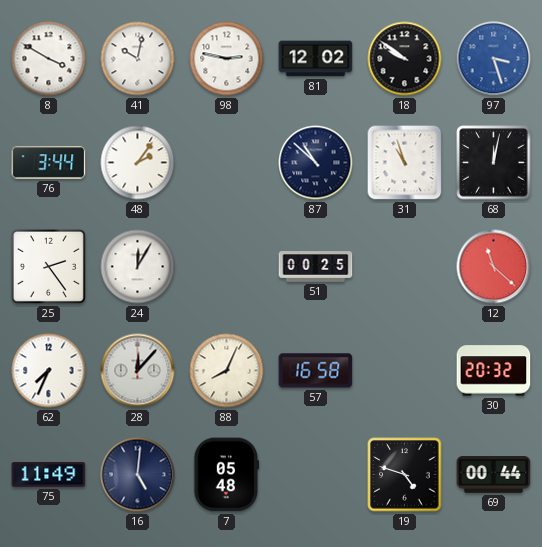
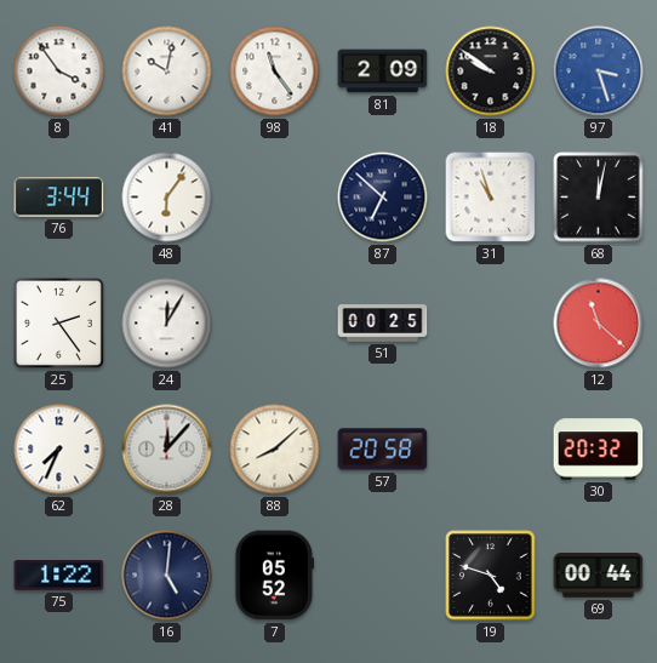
8: 3:50 -> 3:54
98: 2:47 -> 11:24
81: 12:02 -> 2:09
48: 2:06 -> 6:06
87: 10:52 -> 6:52
88: 8:04 -> 8:08
57: 16:58 -> 20:58
75: 11:49 -> 1:22
7: 05:48 -> 05:52
